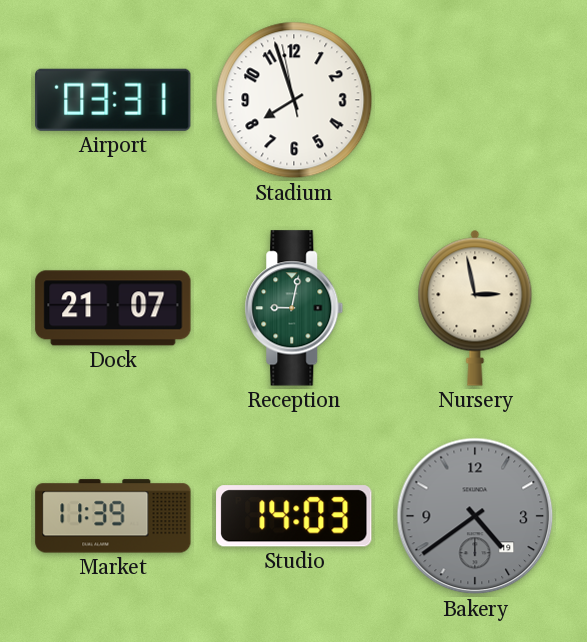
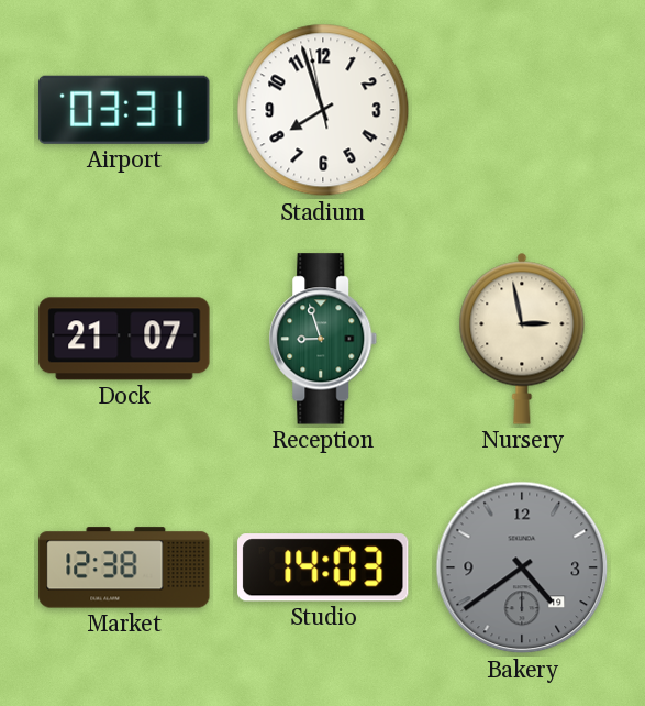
Reception: 9:02 -> 8:57
Market: 11:39 -> 12:38
